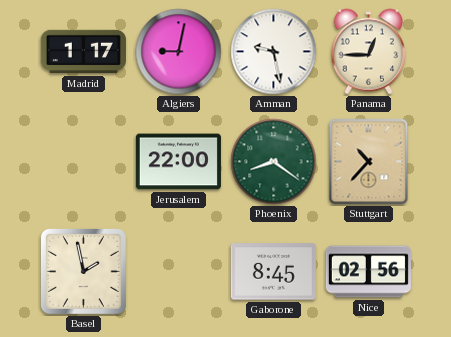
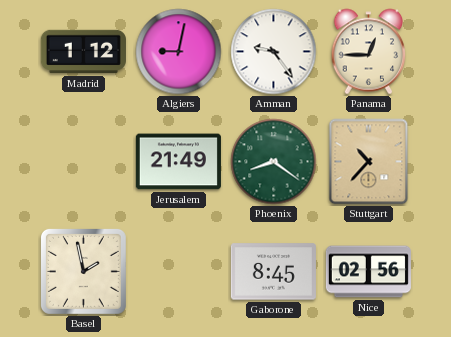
Madrid: 1:17 -> 1:12
Amman: 9:28 -> 9:24
Jerusalem: 22:00 -> 21:49
